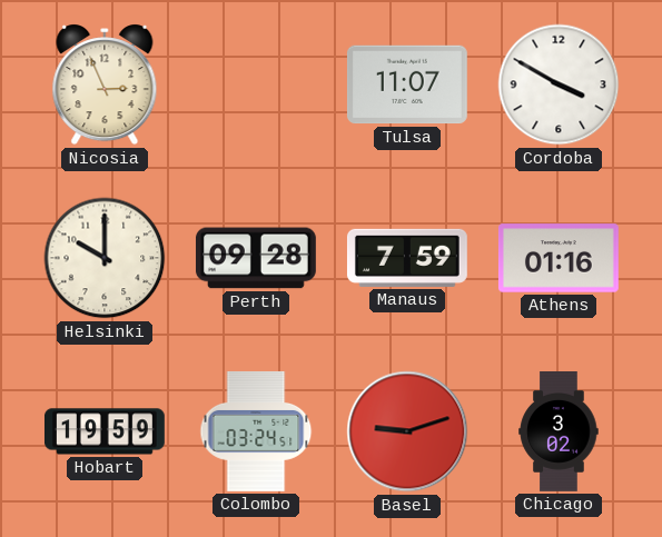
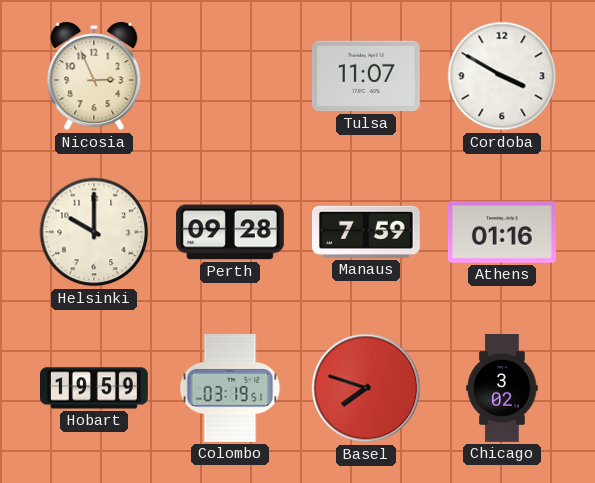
Colombo: 03:24 -> 03:19
Basel: 9:12 -> 7:48
